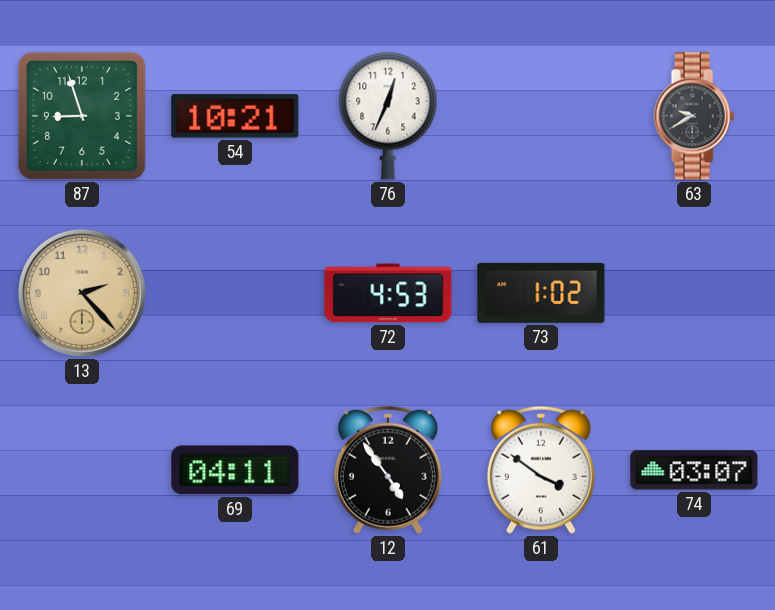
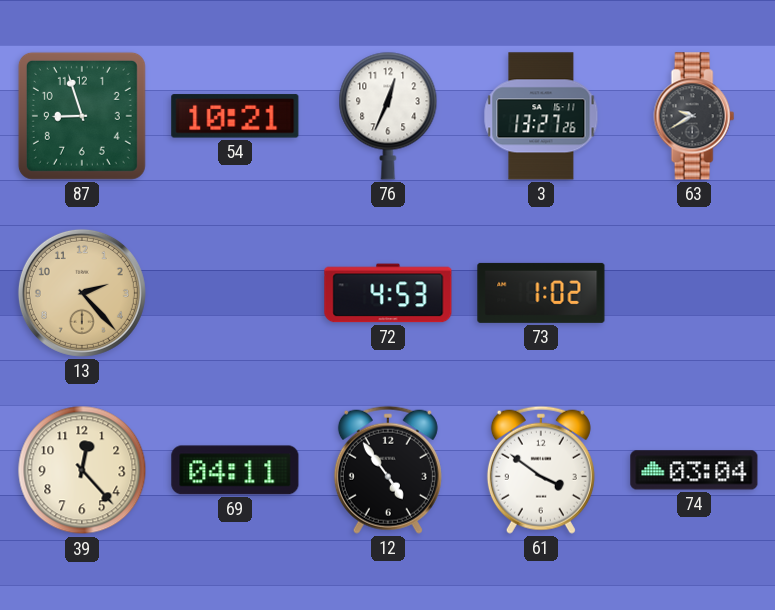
3: none -> 13:27
39: none -> 12:23
74: 03:07 -> 03:04
